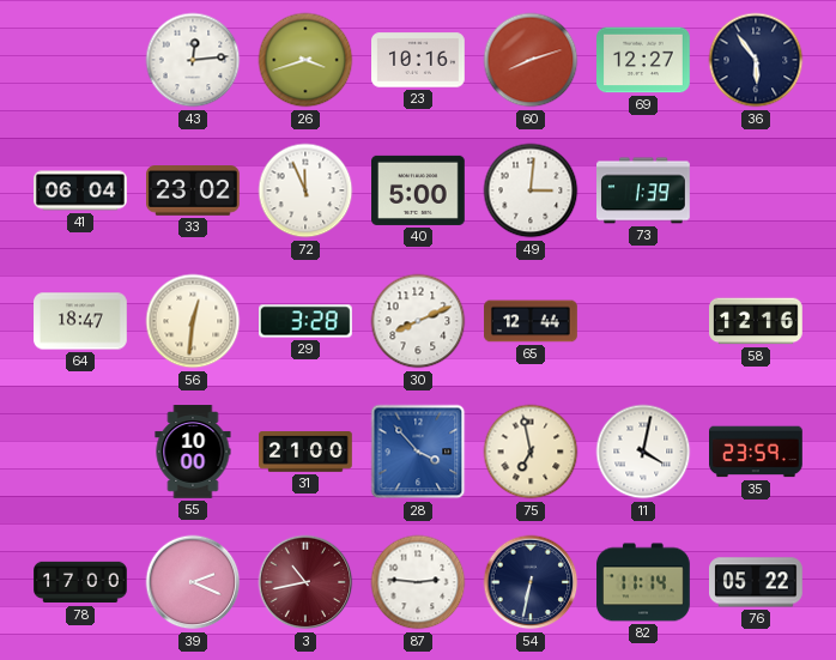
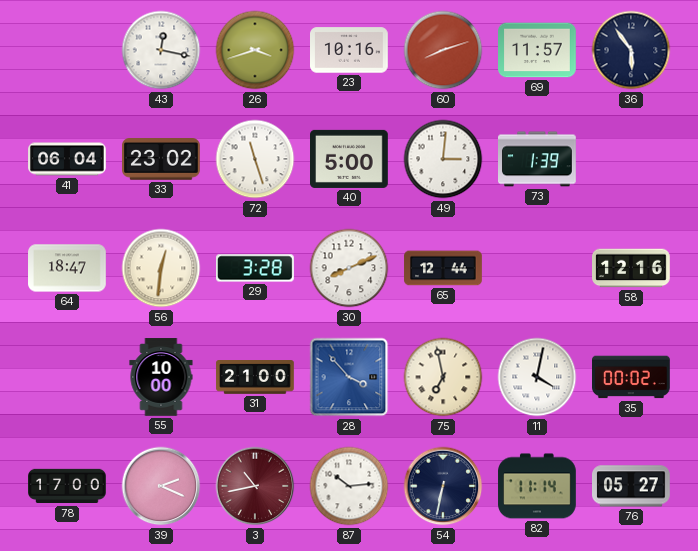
43: 12:14 -> 12:17
69: 12:27 -> 11:57
72: 11:56 -> 11:27
35: 23:59 -> 00:02
87: 2:46 -> 10:14
76: 05:22 -> 05:27
